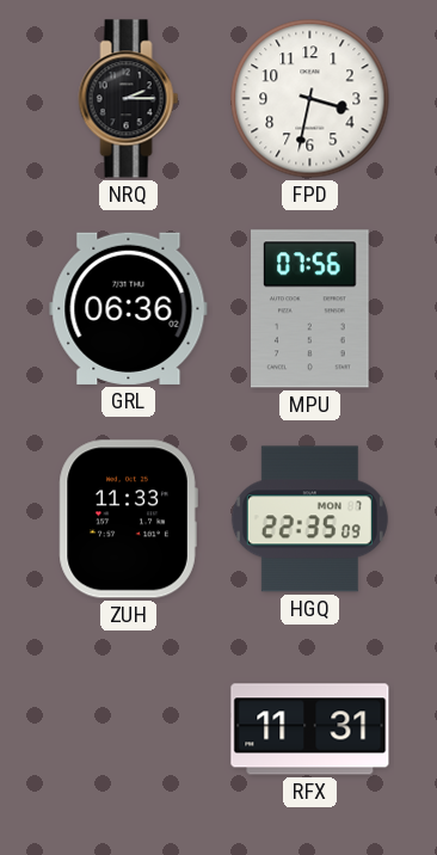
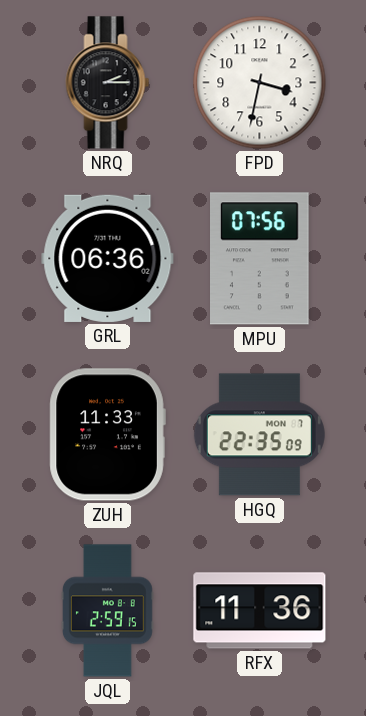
JQL: none -> 2:59
RFX: 11:31 -> 11:36
